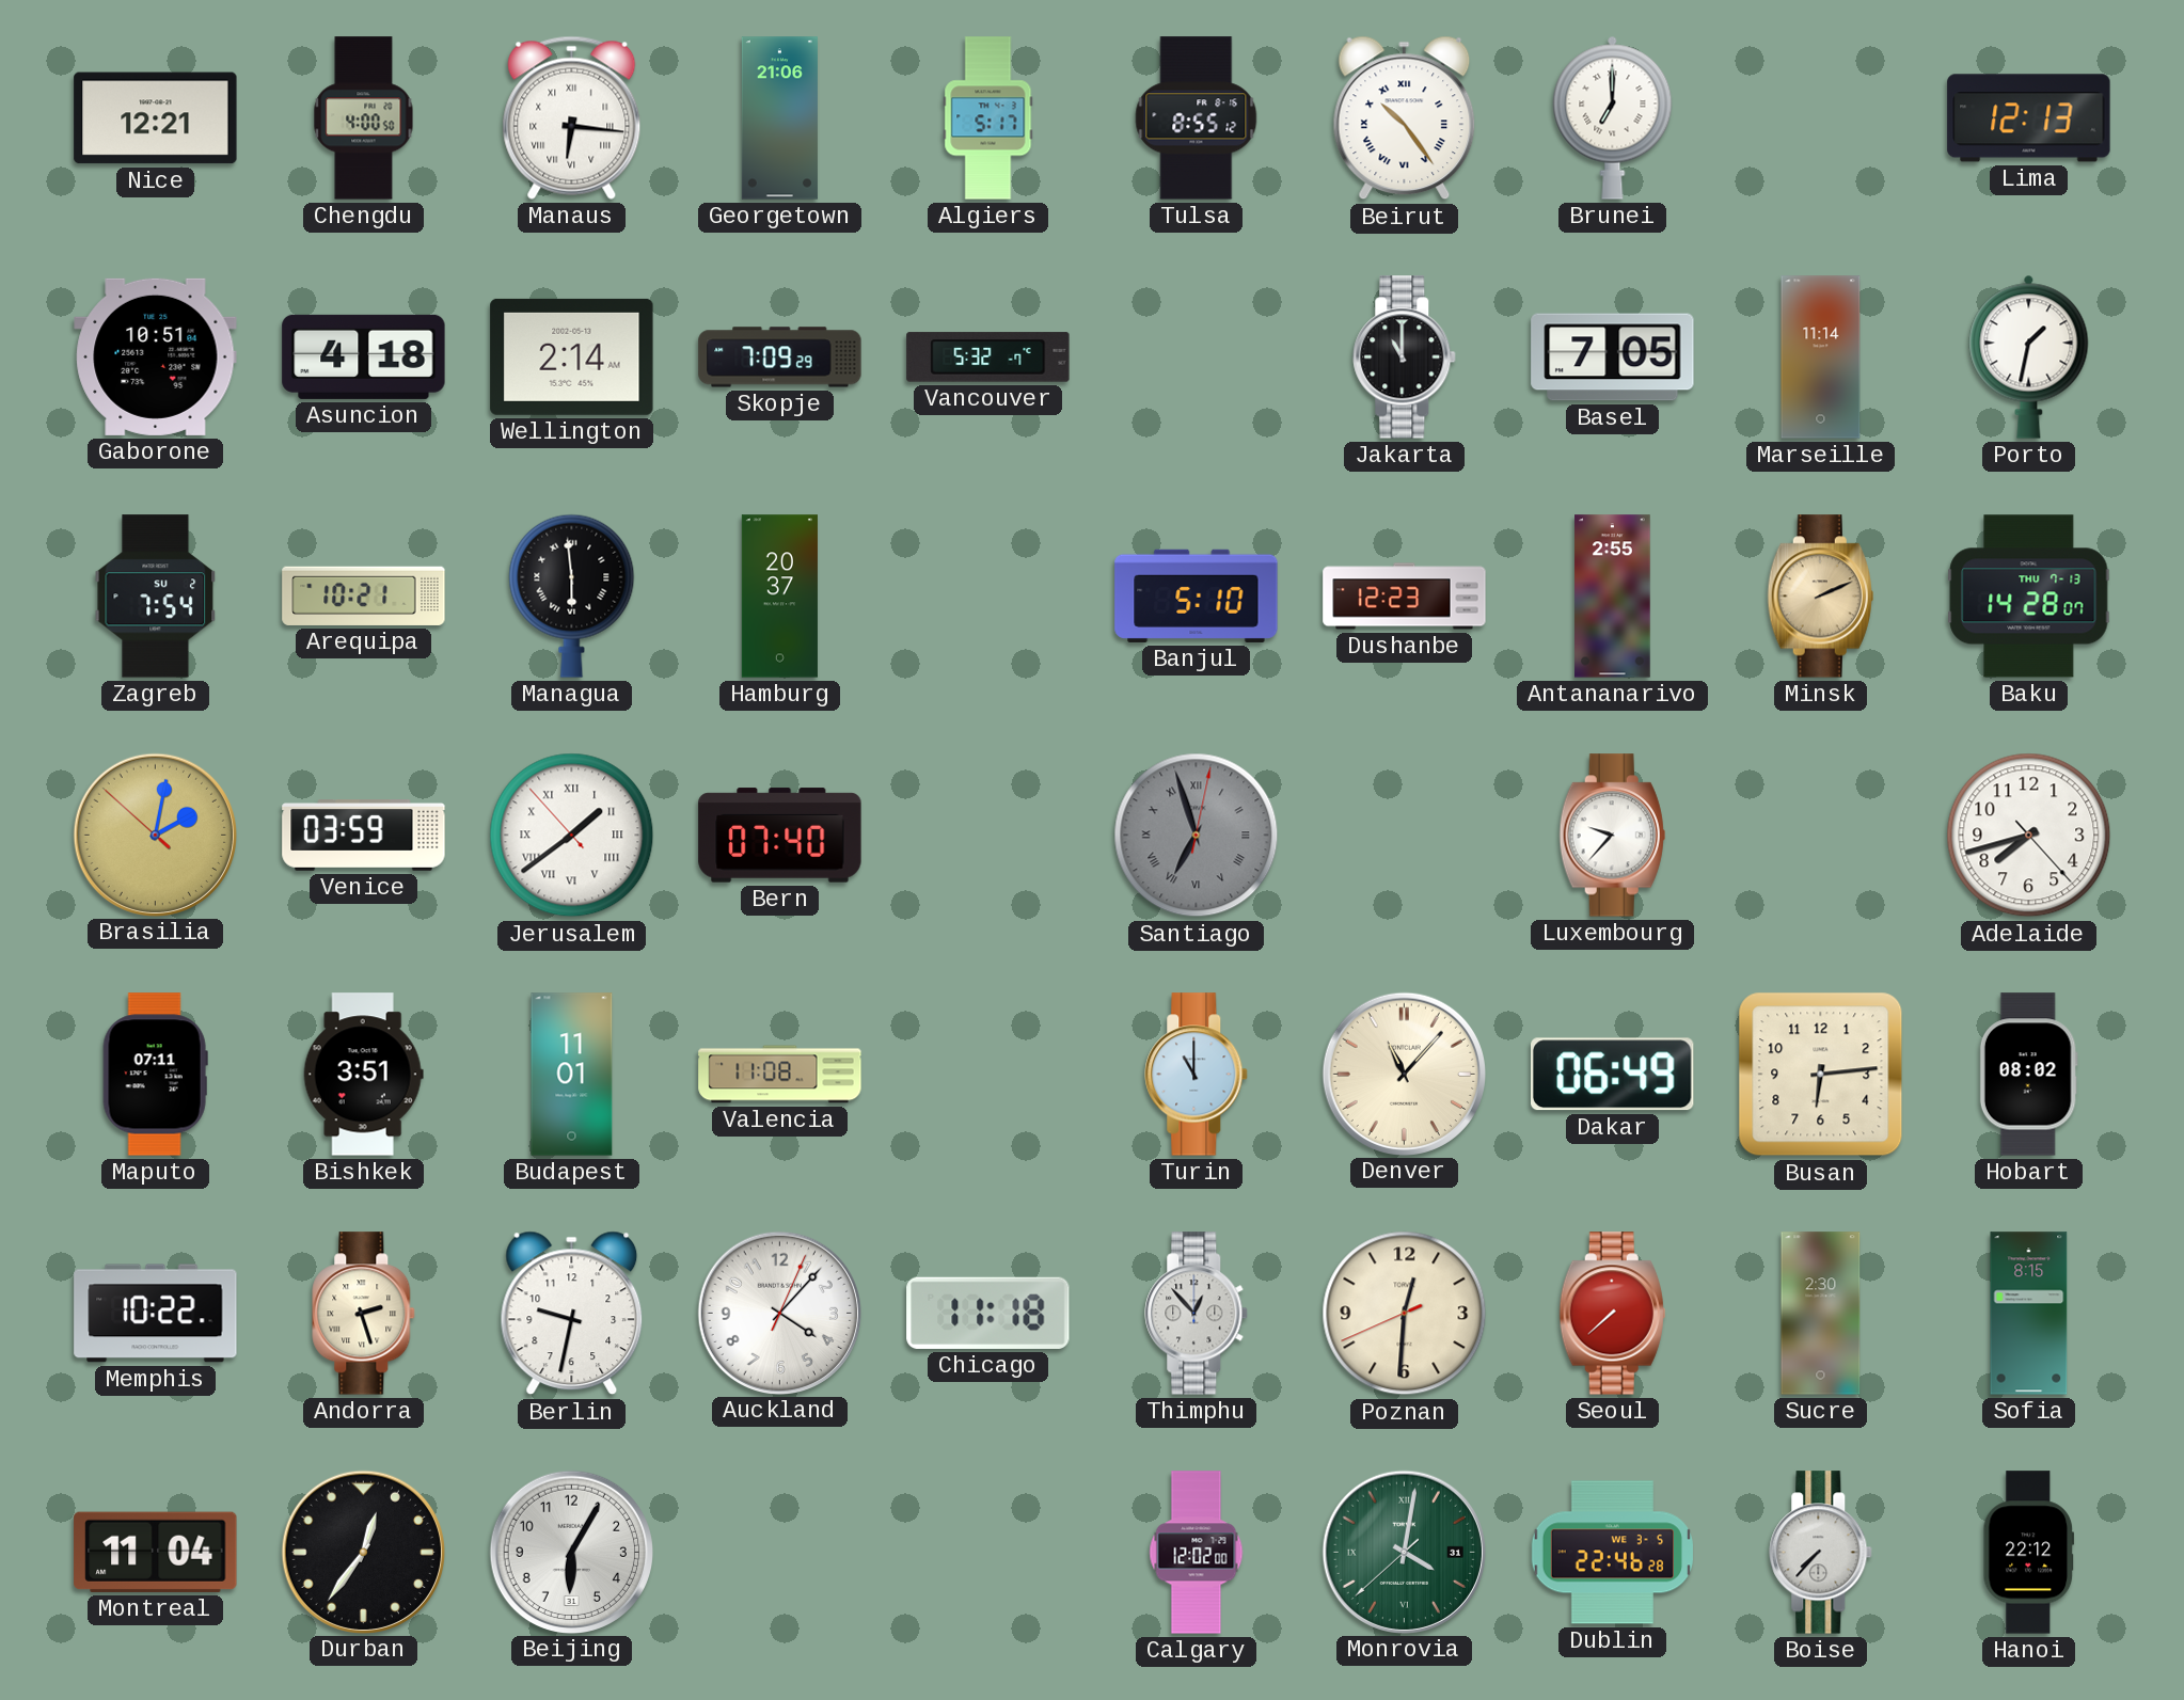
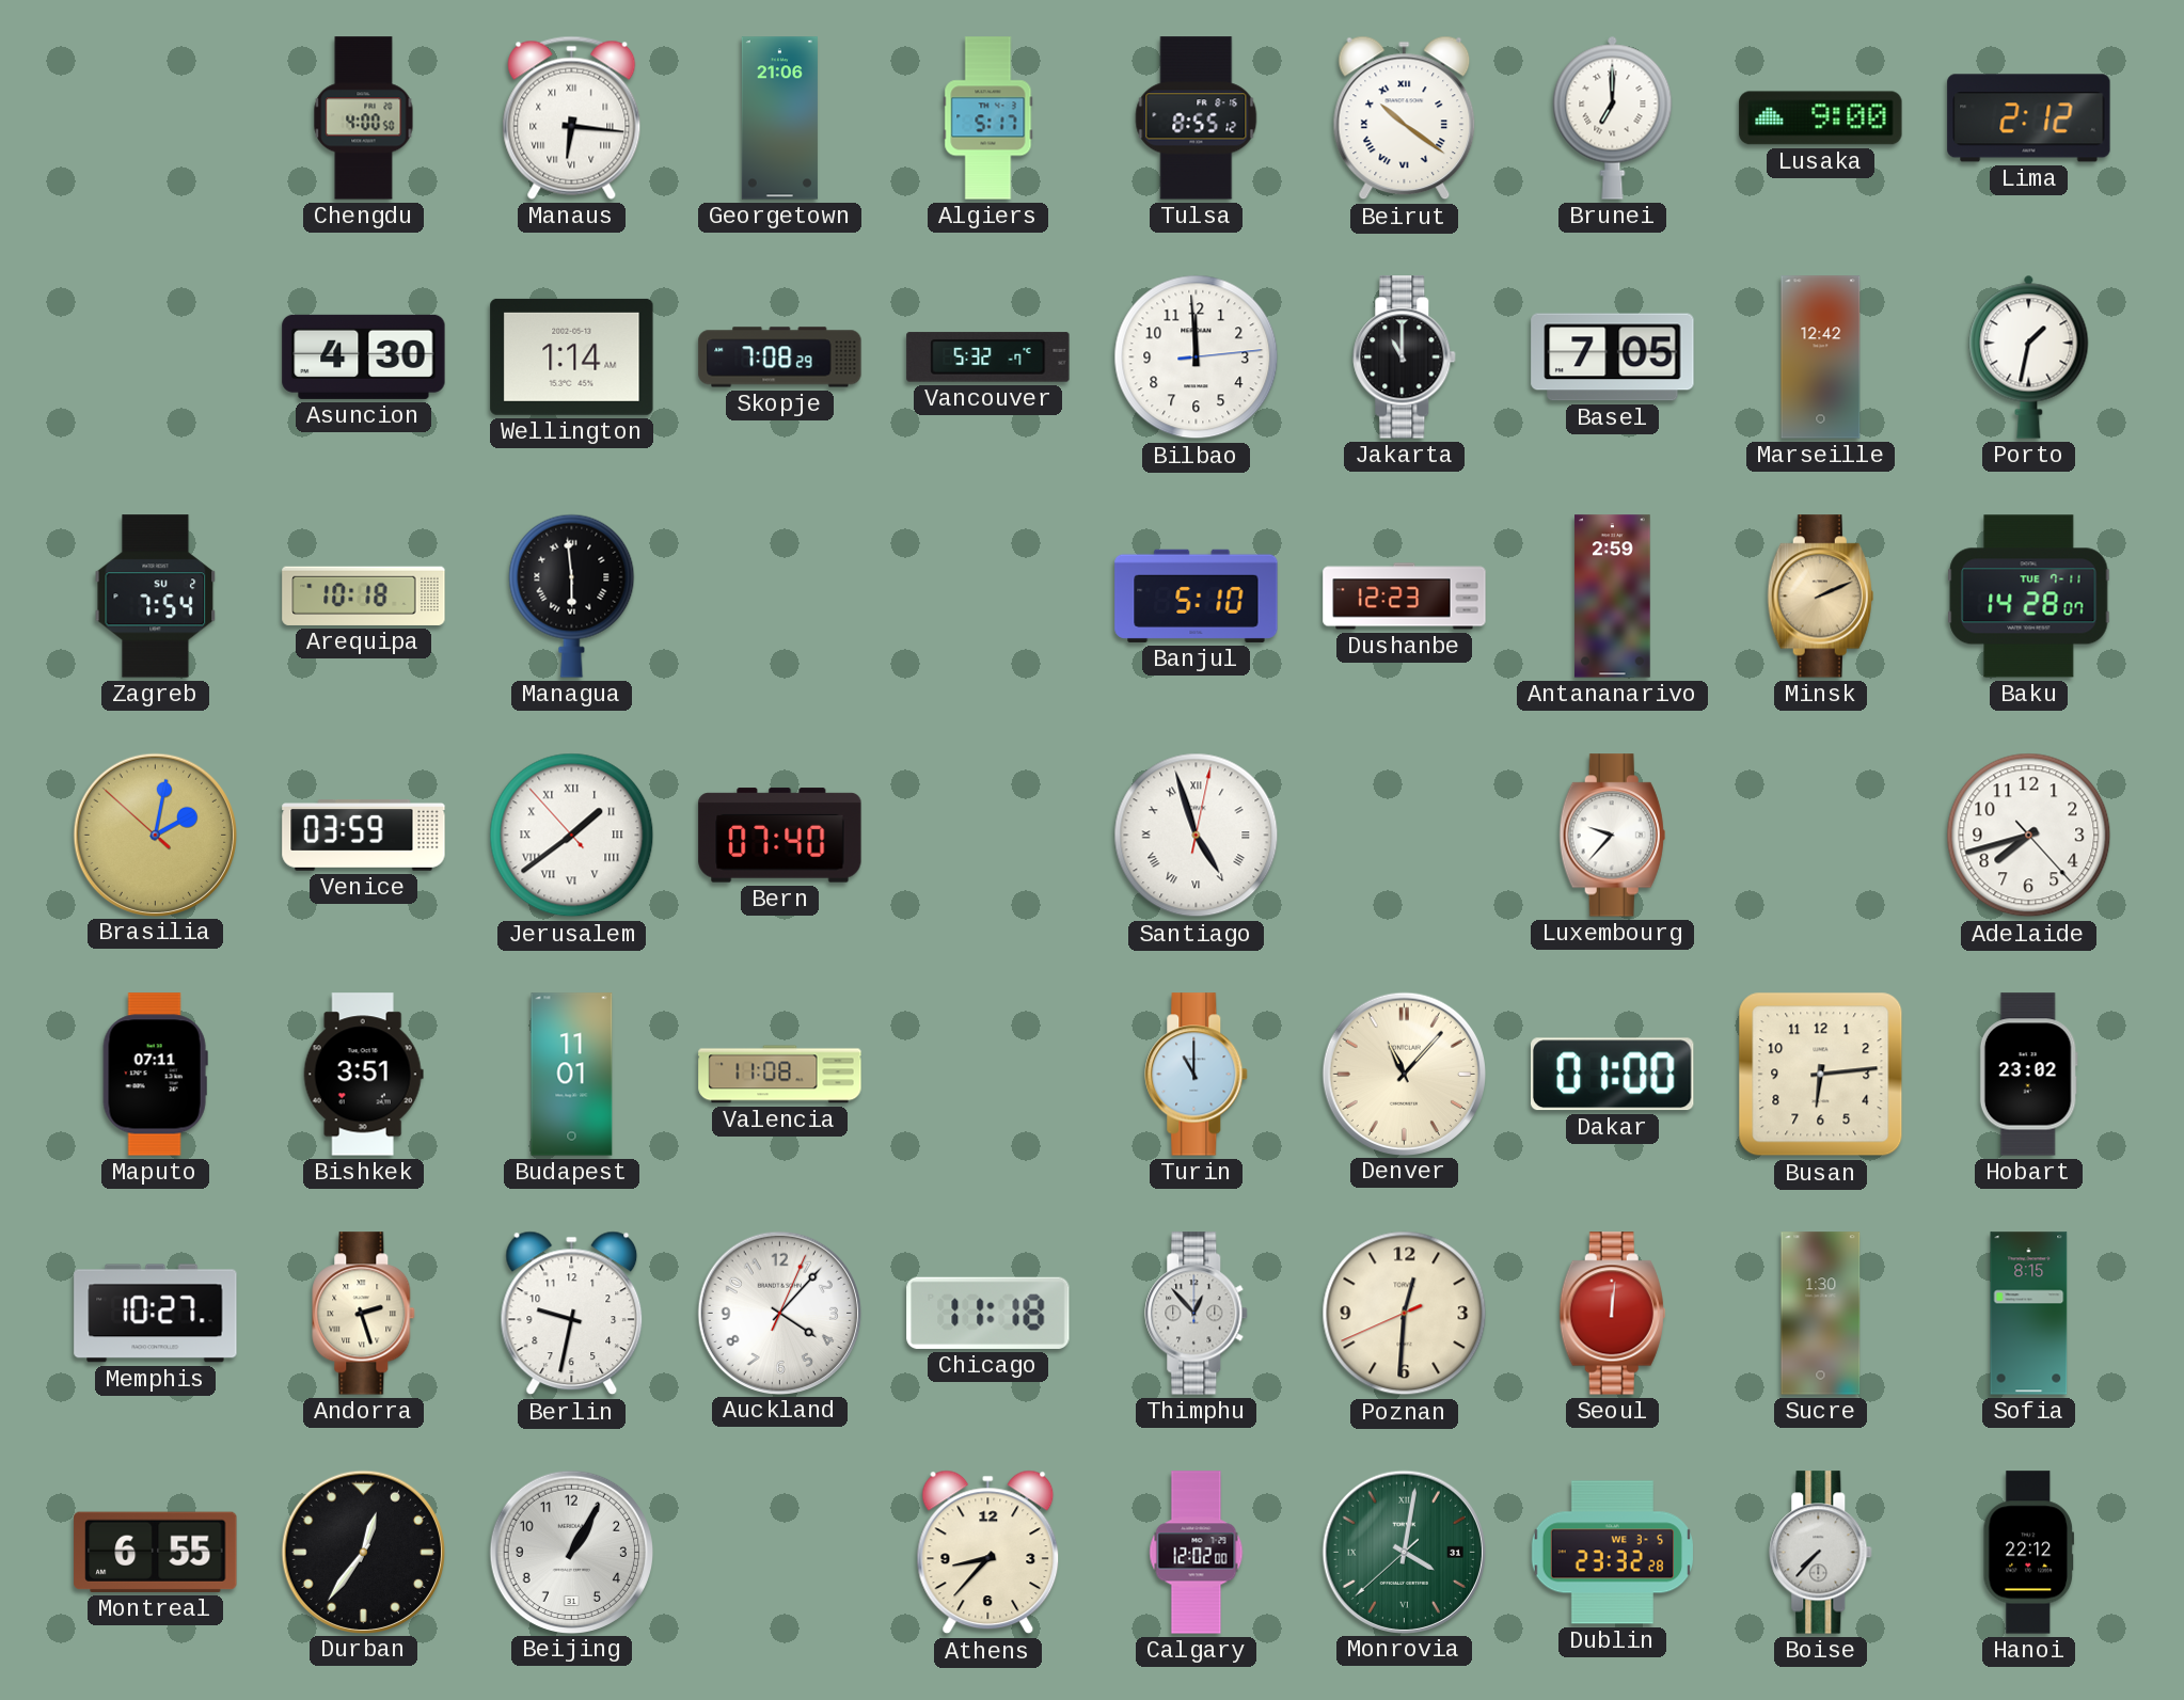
Nice: 12:21 -> none
Beirut: 10:24 -> 10:21
Lusaka: none -> 9:00
Lima: 12:13 -> 2:12
Gaborone: 10:51 -> none
Asuncion: 4:18 -> 4:30
Wellington: 2:14 -> 1:14
Skopje: 7:09 -> 7:08
Bilbao: none -> 11:59
Marseille: 11:14 -> 12:42
Arequipa: 10:21 -> 10:18
Hamburg: 20:37 -> none
Antananarivo: 2:55 -> 2:59
Baku date: THU 7-13 -> TUE 7-11
Santiago: 6:57 -> 4:57
Santiago dial: grey -> white
Dakar: 06:49 -> 01:00
Hobart: 08:02 -> 23:02
Memphis: 10:22 -> 10:27
Seoul: 7:38 -> 12:01
Sucre: 2:30 -> 1:30
Montreal: 11:04 -> 6:55
Beijing: 6:05 -> 1:05
Athens: none -> 8:37
Dublin: 22:46 -> 23:32
